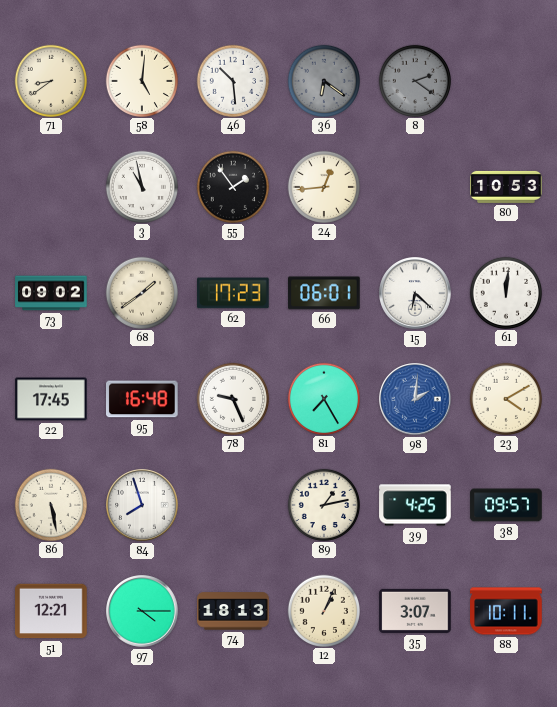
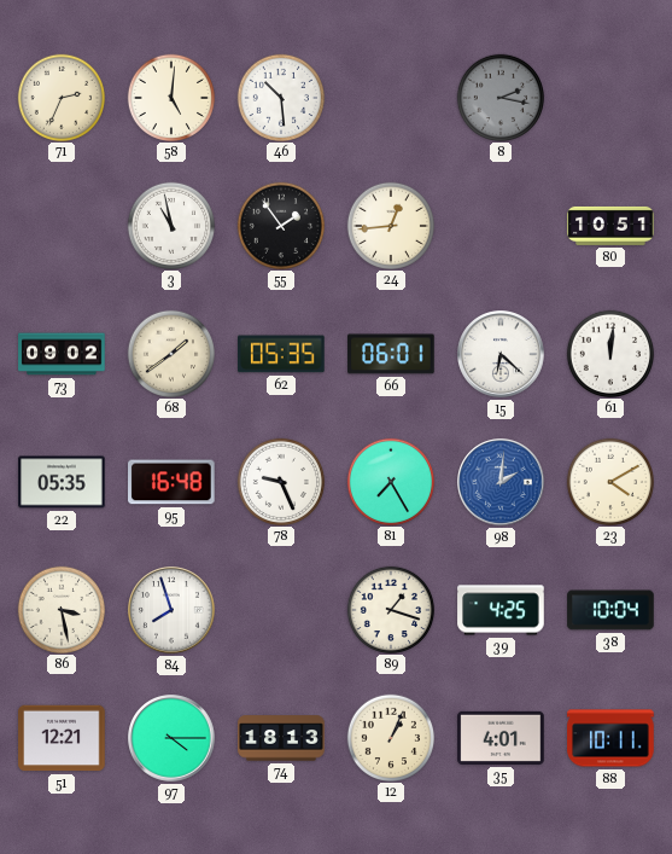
71: 8:39 -> 2:34
36: 6:21 -> none
8: 2:21 -> 2:17
80: 10:53 -> 10:51
62: 17:23 -> 05:35
22: 17:45 -> 05:35
86: 5:28 -> 3:28
89: 1:13 -> 1:18
38: 09:57 -> 10:04
35: 3:07 -> 4:01
